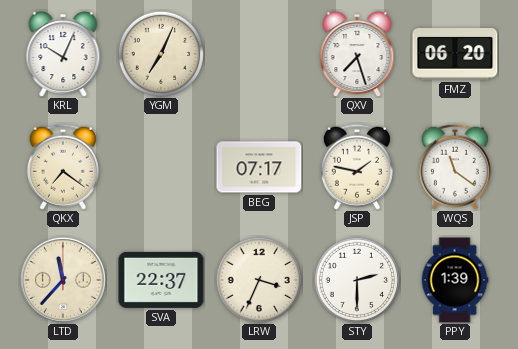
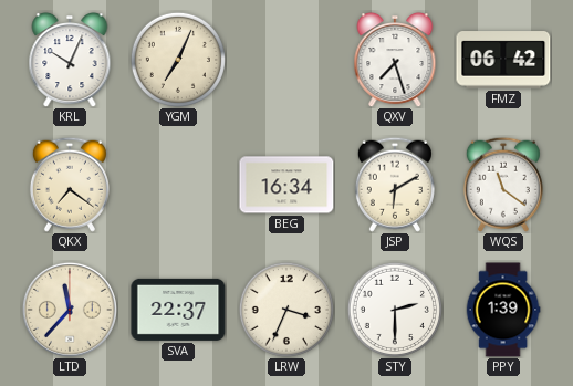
FMZ: 06:20 -> 06:42
BEG: 07:17 -> 16:34
JSP: 1:47 -> 6:10
